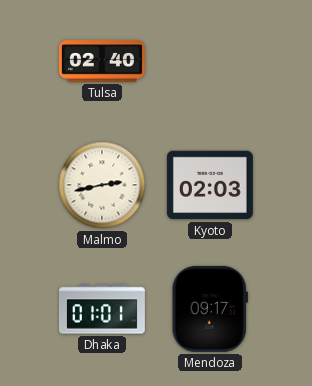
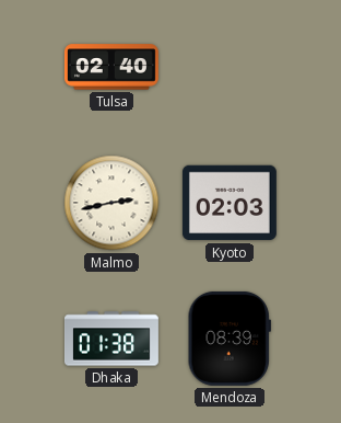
Dhaka: 01:01 -> 01:38
Mendoza: 09:17 -> 08:39
